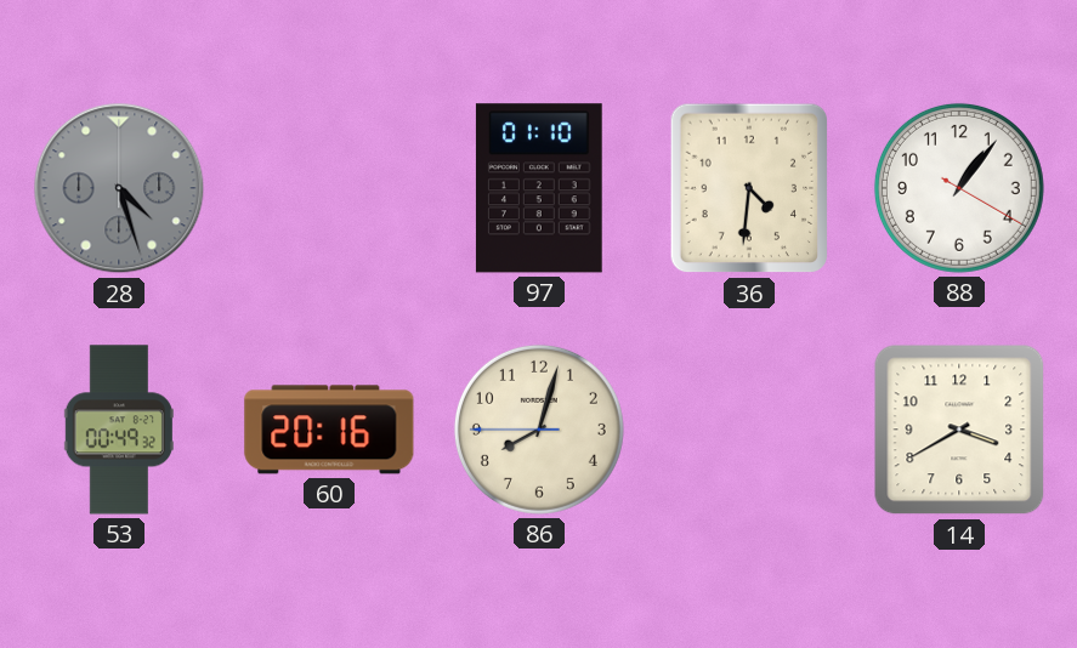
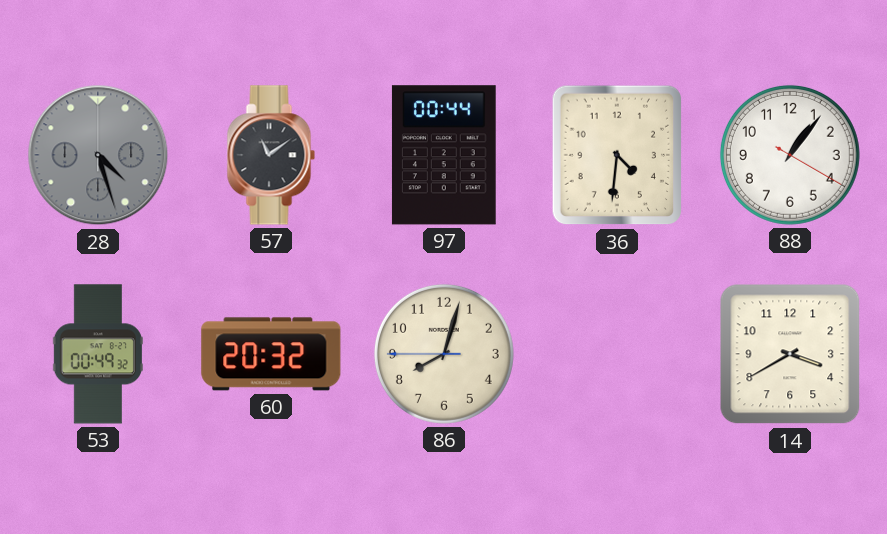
57: none -> 11:09
97: 01:10 -> 00:44
60: 20:16 -> 20:32
